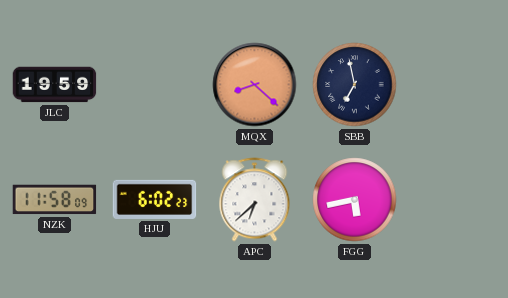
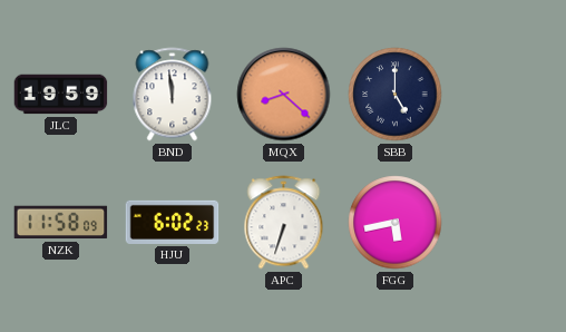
BND: none -> 11:59
SBB: 6:58 -> 5:00
APC: 6:38 -> 6:33
